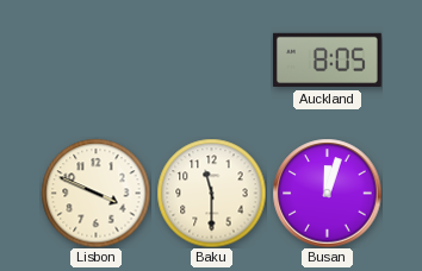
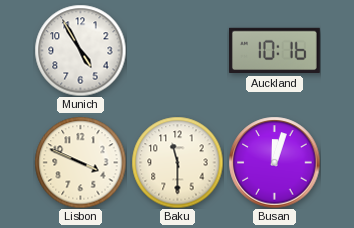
Munich: none -> 4:55
Auckland: 8:05 -> 10:16
